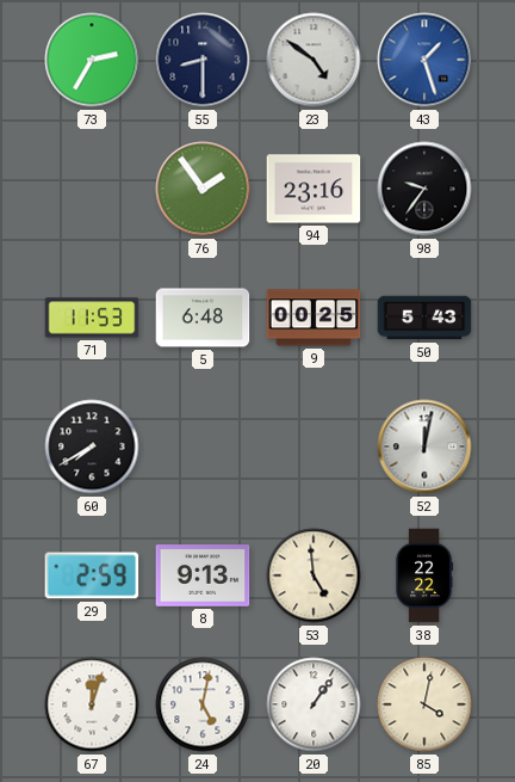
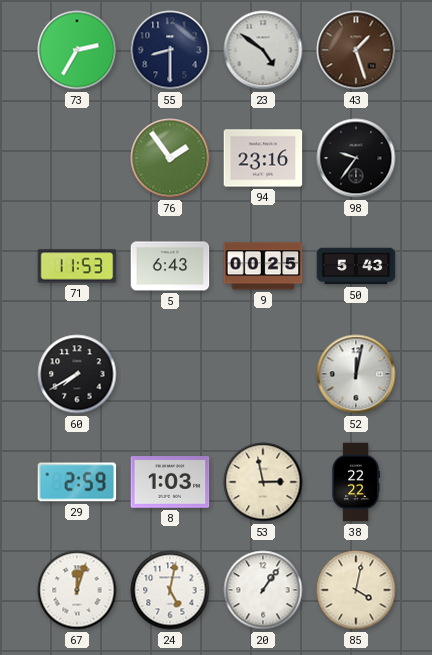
43 dial: blue -> brown
5: 6:48 -> 6:43
8: 9:13 -> 1:03
53: 4:59 -> 2:58
